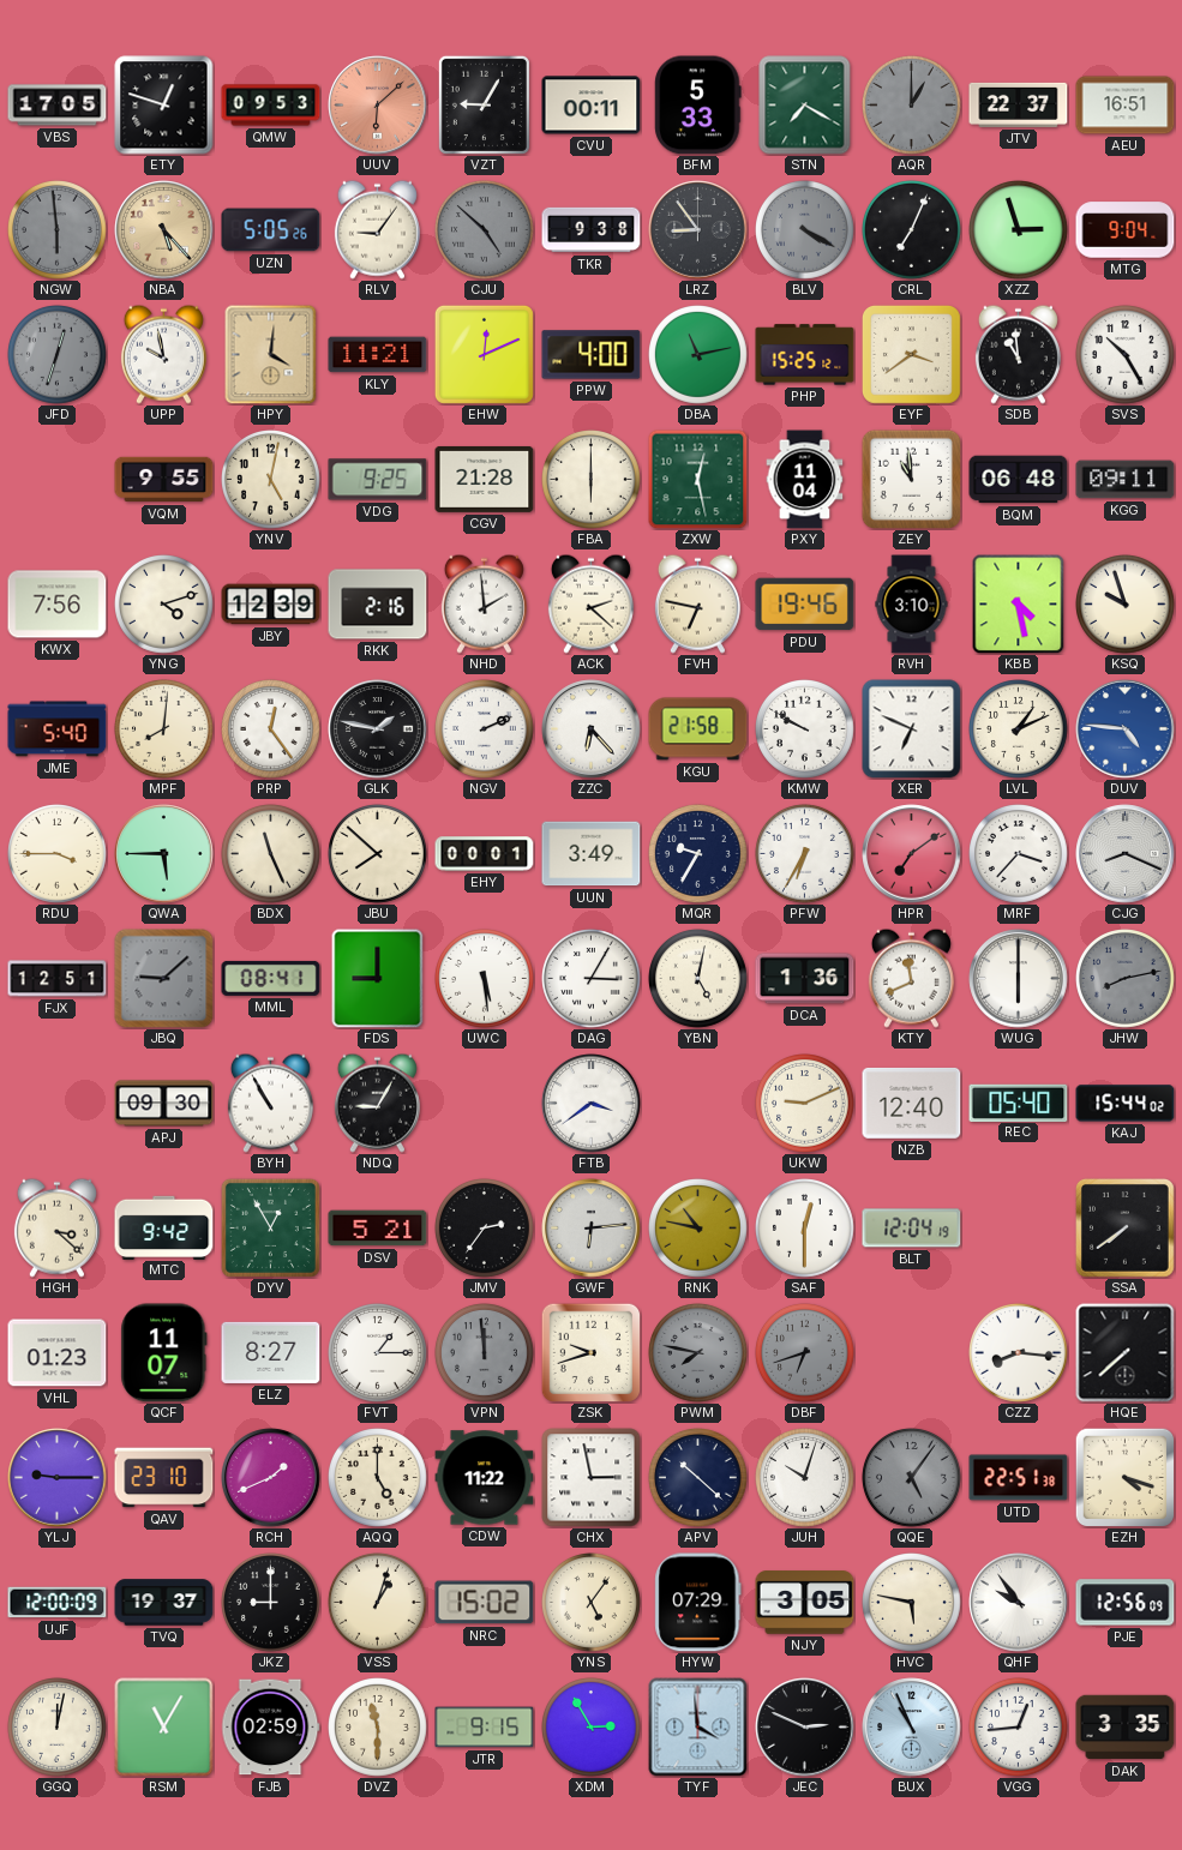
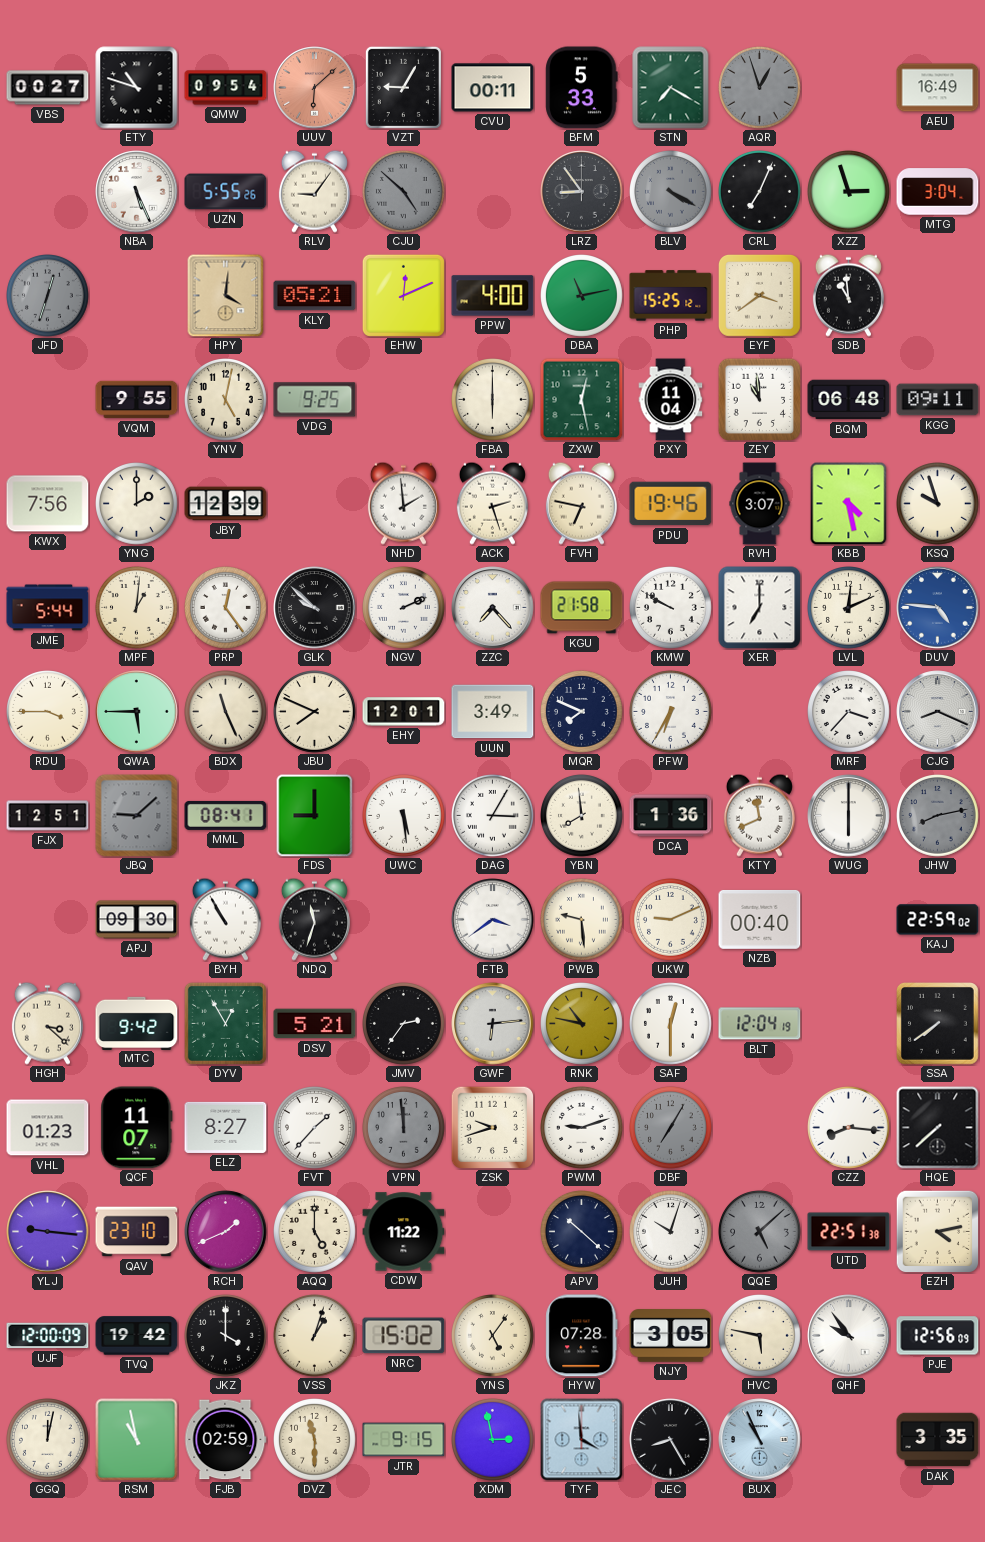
VBS: 17:05 -> 00:27
ETY: 12:48 -> 10:48
QMW: 09:53 -> 09:54
AQR: 1:00 -> 12:57
JTV: 22:37 -> none
AEU: 16:51 -> 16:49
NGW: 5:59 -> none
NBA: 5:23 -> 5:26
NBA dial: champagne -> white
UZN: 5:05 -> 5:55
TKR: 9:38 -> none
MTG: 9:04 -> 3:04
UPP: 9:58 -> none
KLY: 11:21 -> 05:21
SVS: 10:25 -> none
CGV: 21:28 -> none
YNG: 4:12 -> 2:00
RKK: 2:16 -> none
ACK: 2:22 -> 2:27
RVH: 3:10 -> 3:07
JME: 5:40 -> 5:44
MPF: 8:01 -> 1:01
GLK: 1:47 -> 9:52
ZZC: 6:23 -> 7:23
XER: 6:49 -> 7:00
LVL: 1:11 -> 12:11
JBU: 7:52 -> 7:49
EHY: 00:01 -> 12:01
MQR: 9:35 -> 7:49
HPR: 7:09 -> none
YBN: 5:02 -> 7:59
NDQ: 9:05 -> 11:33
PWB: none -> 9:29
NZB: 12:40 -> 00:40
REC: 05:40 -> none
KAJ: 15:44 -> 22:59
FVT: 1:15 -> 1:37
PWM: 7:47 -> 9:12
PWM dial: grey -> white
DBF: 6:42 -> 7:05
YLJ: 9:15 -> 9:16
CHX: 2:58 -> none
QQE: 5:06 -> 5:08
EZH: 4:18 -> 4:13
TVQ: 19:37 -> 19:42
JKZ: 9:00 -> 4:00
HYW: 07:29 -> 07:28
RSM: 11:05 -> 10:58
XDM: 2:55 -> 2:58
JEC: 2:49 -> 8:25
VGG: 12:44 -> none
